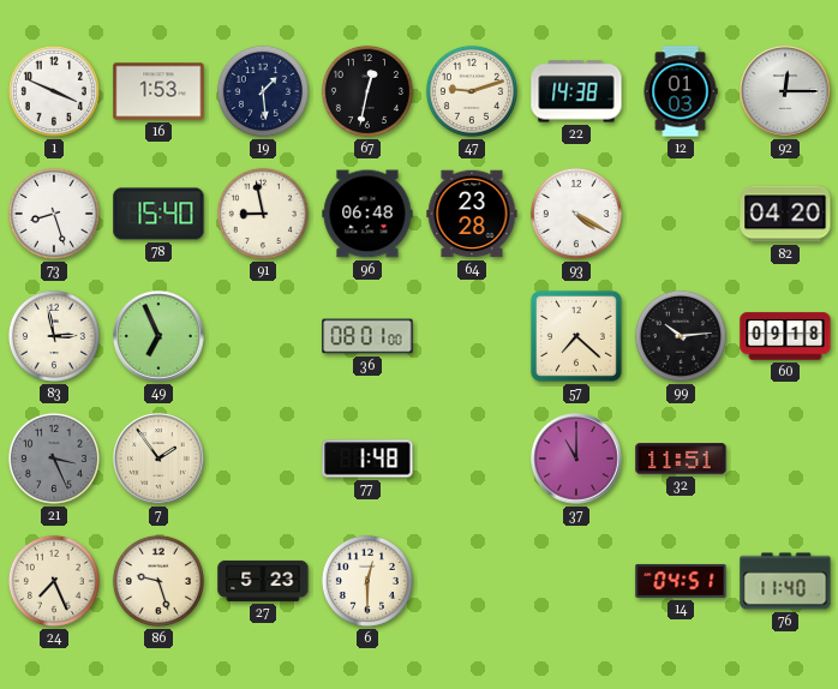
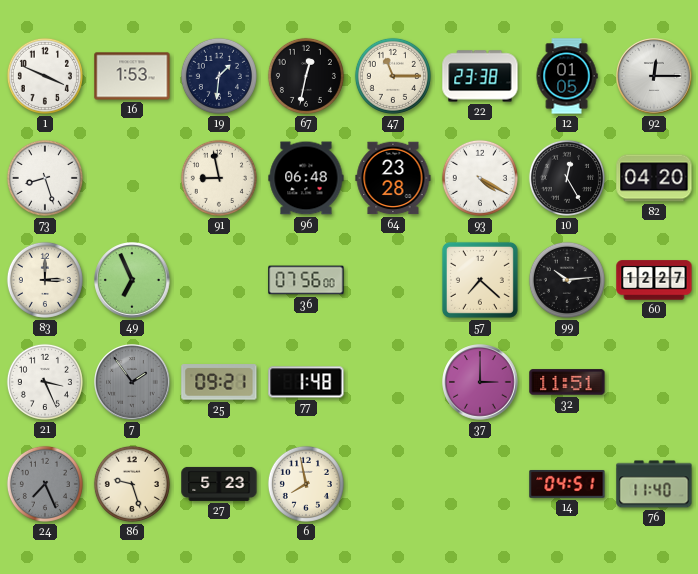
19: 1:29 -> 1:31
47: 9:12 -> 11:15
22: 14:38 -> 23:38
12: 01:03 -> 01:05
78: 15:40 -> none
10: none -> 12:25
83: 2:58 -> 3:00
36: 08:01 -> 07:56
60: 09:18 -> 12:27
21 dial: grey -> white
7 dial: cream -> grey
25: none -> 09:21
37: 11:00 -> 3:00
24 dial: cream -> grey
6: 12:30 -> 7:58
